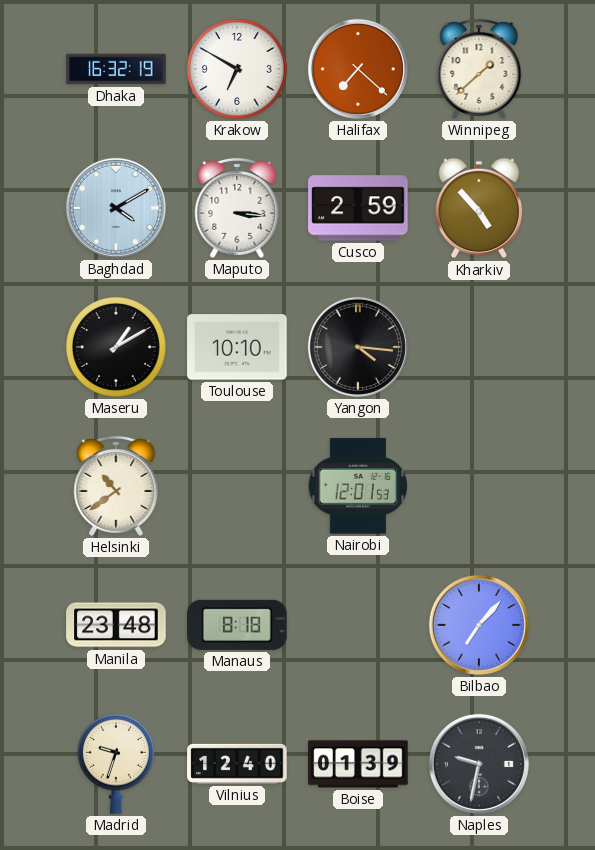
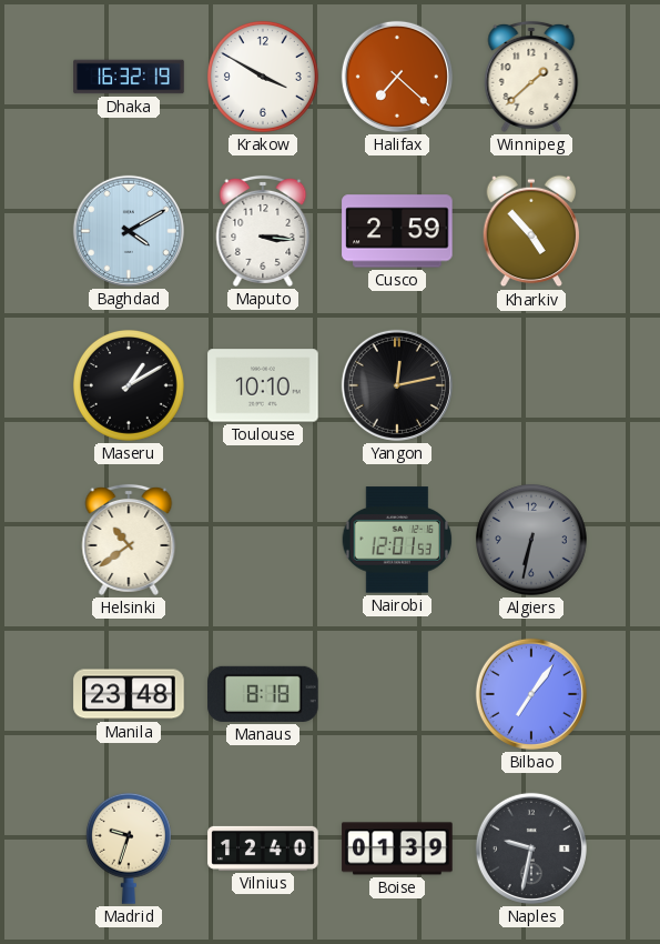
Krakow: 6:50 -> 3:50
Yangon: 4:16 -> 12:13
Algiers: none -> 6:32
Bilbao: 7:07 -> 7:06
